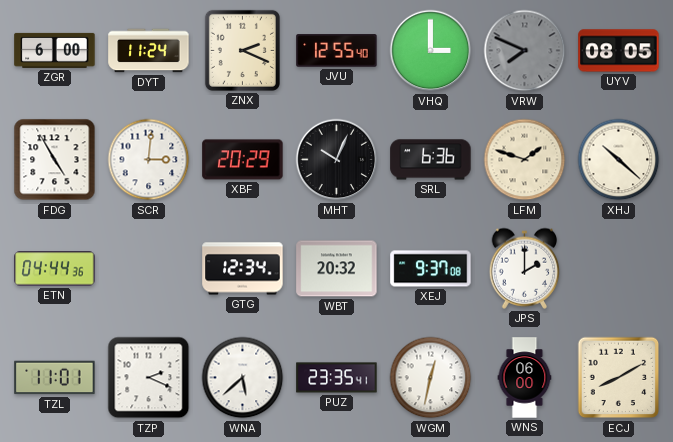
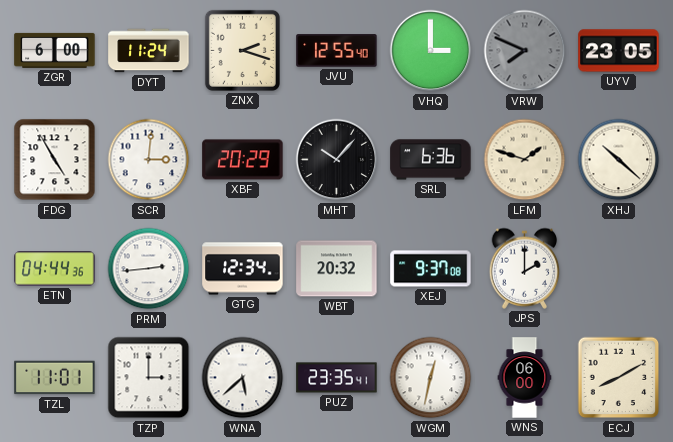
ZNX: 2:19 -> 2:18
UYV: 08:05 -> 23:05
MHT: 10:04 -> 10:07
PRM: none -> 2:44
TZP: 2:19 -> 3:00
